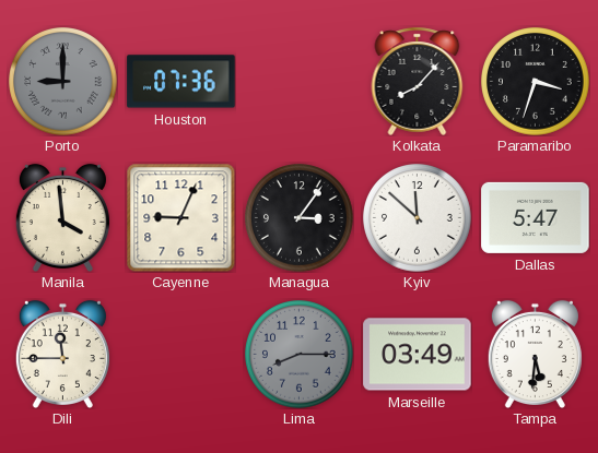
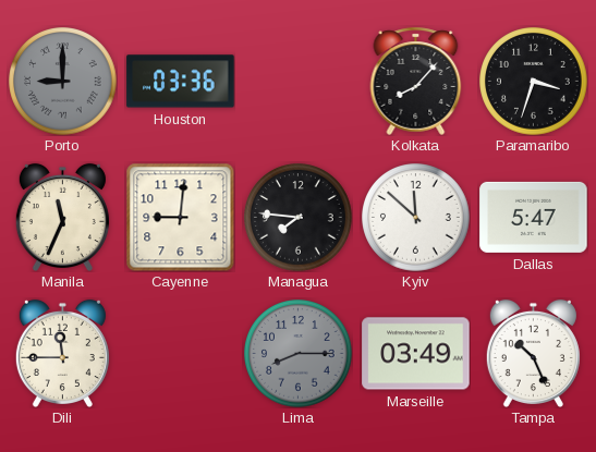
Houston: 07:36 -> 03:36
Manila: 3:59 -> 11:34
Cayenne: 9:04 -> 9:01
Managua: 3:06 -> 7:46
Tampa: 5:31 -> 10:26
